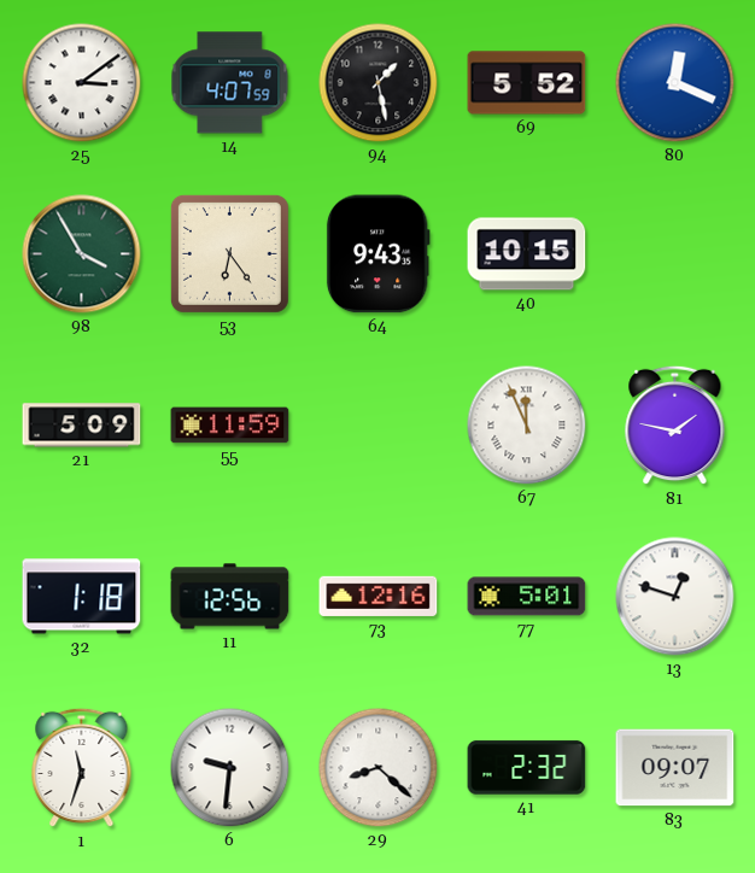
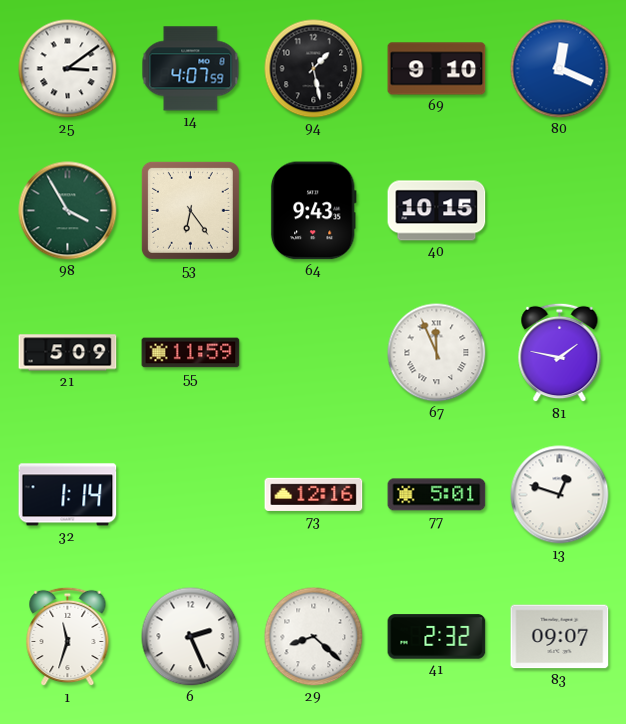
69: 5:52 -> 9:10
32: 1:18 -> 1:14
11: 12:56 -> none
6: 9:31 -> 2:26
